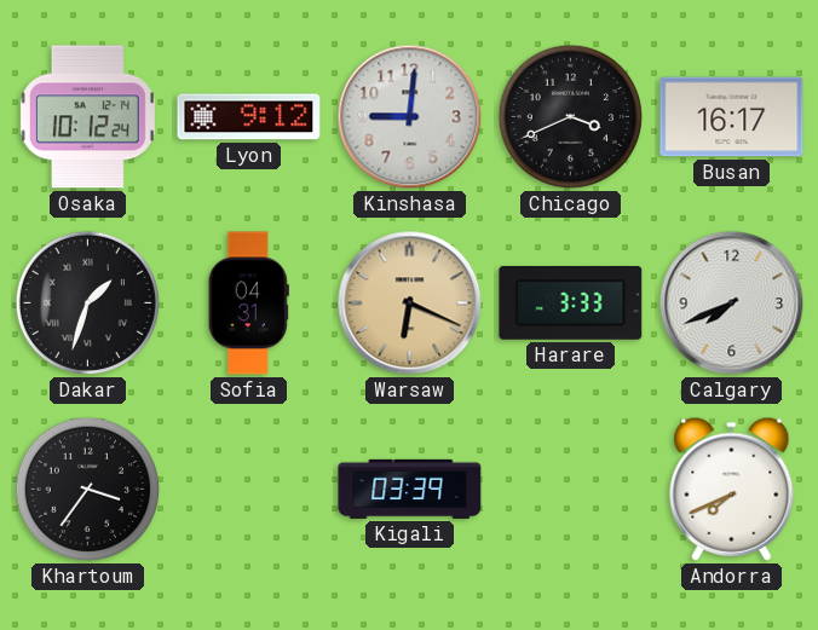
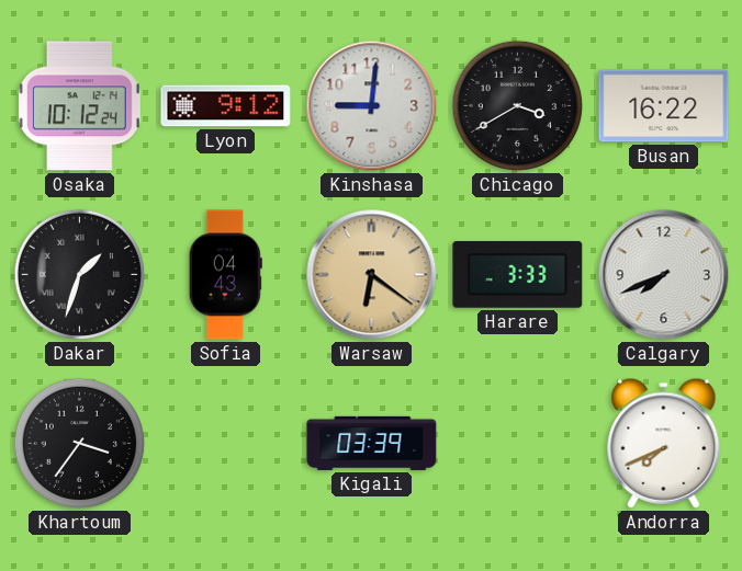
Chicago: 3:41 -> 3:40
Busan: 16:17 -> 16:22
Sofia: 04:31 -> 04:43
Warsaw: 6:19 -> 6:21
